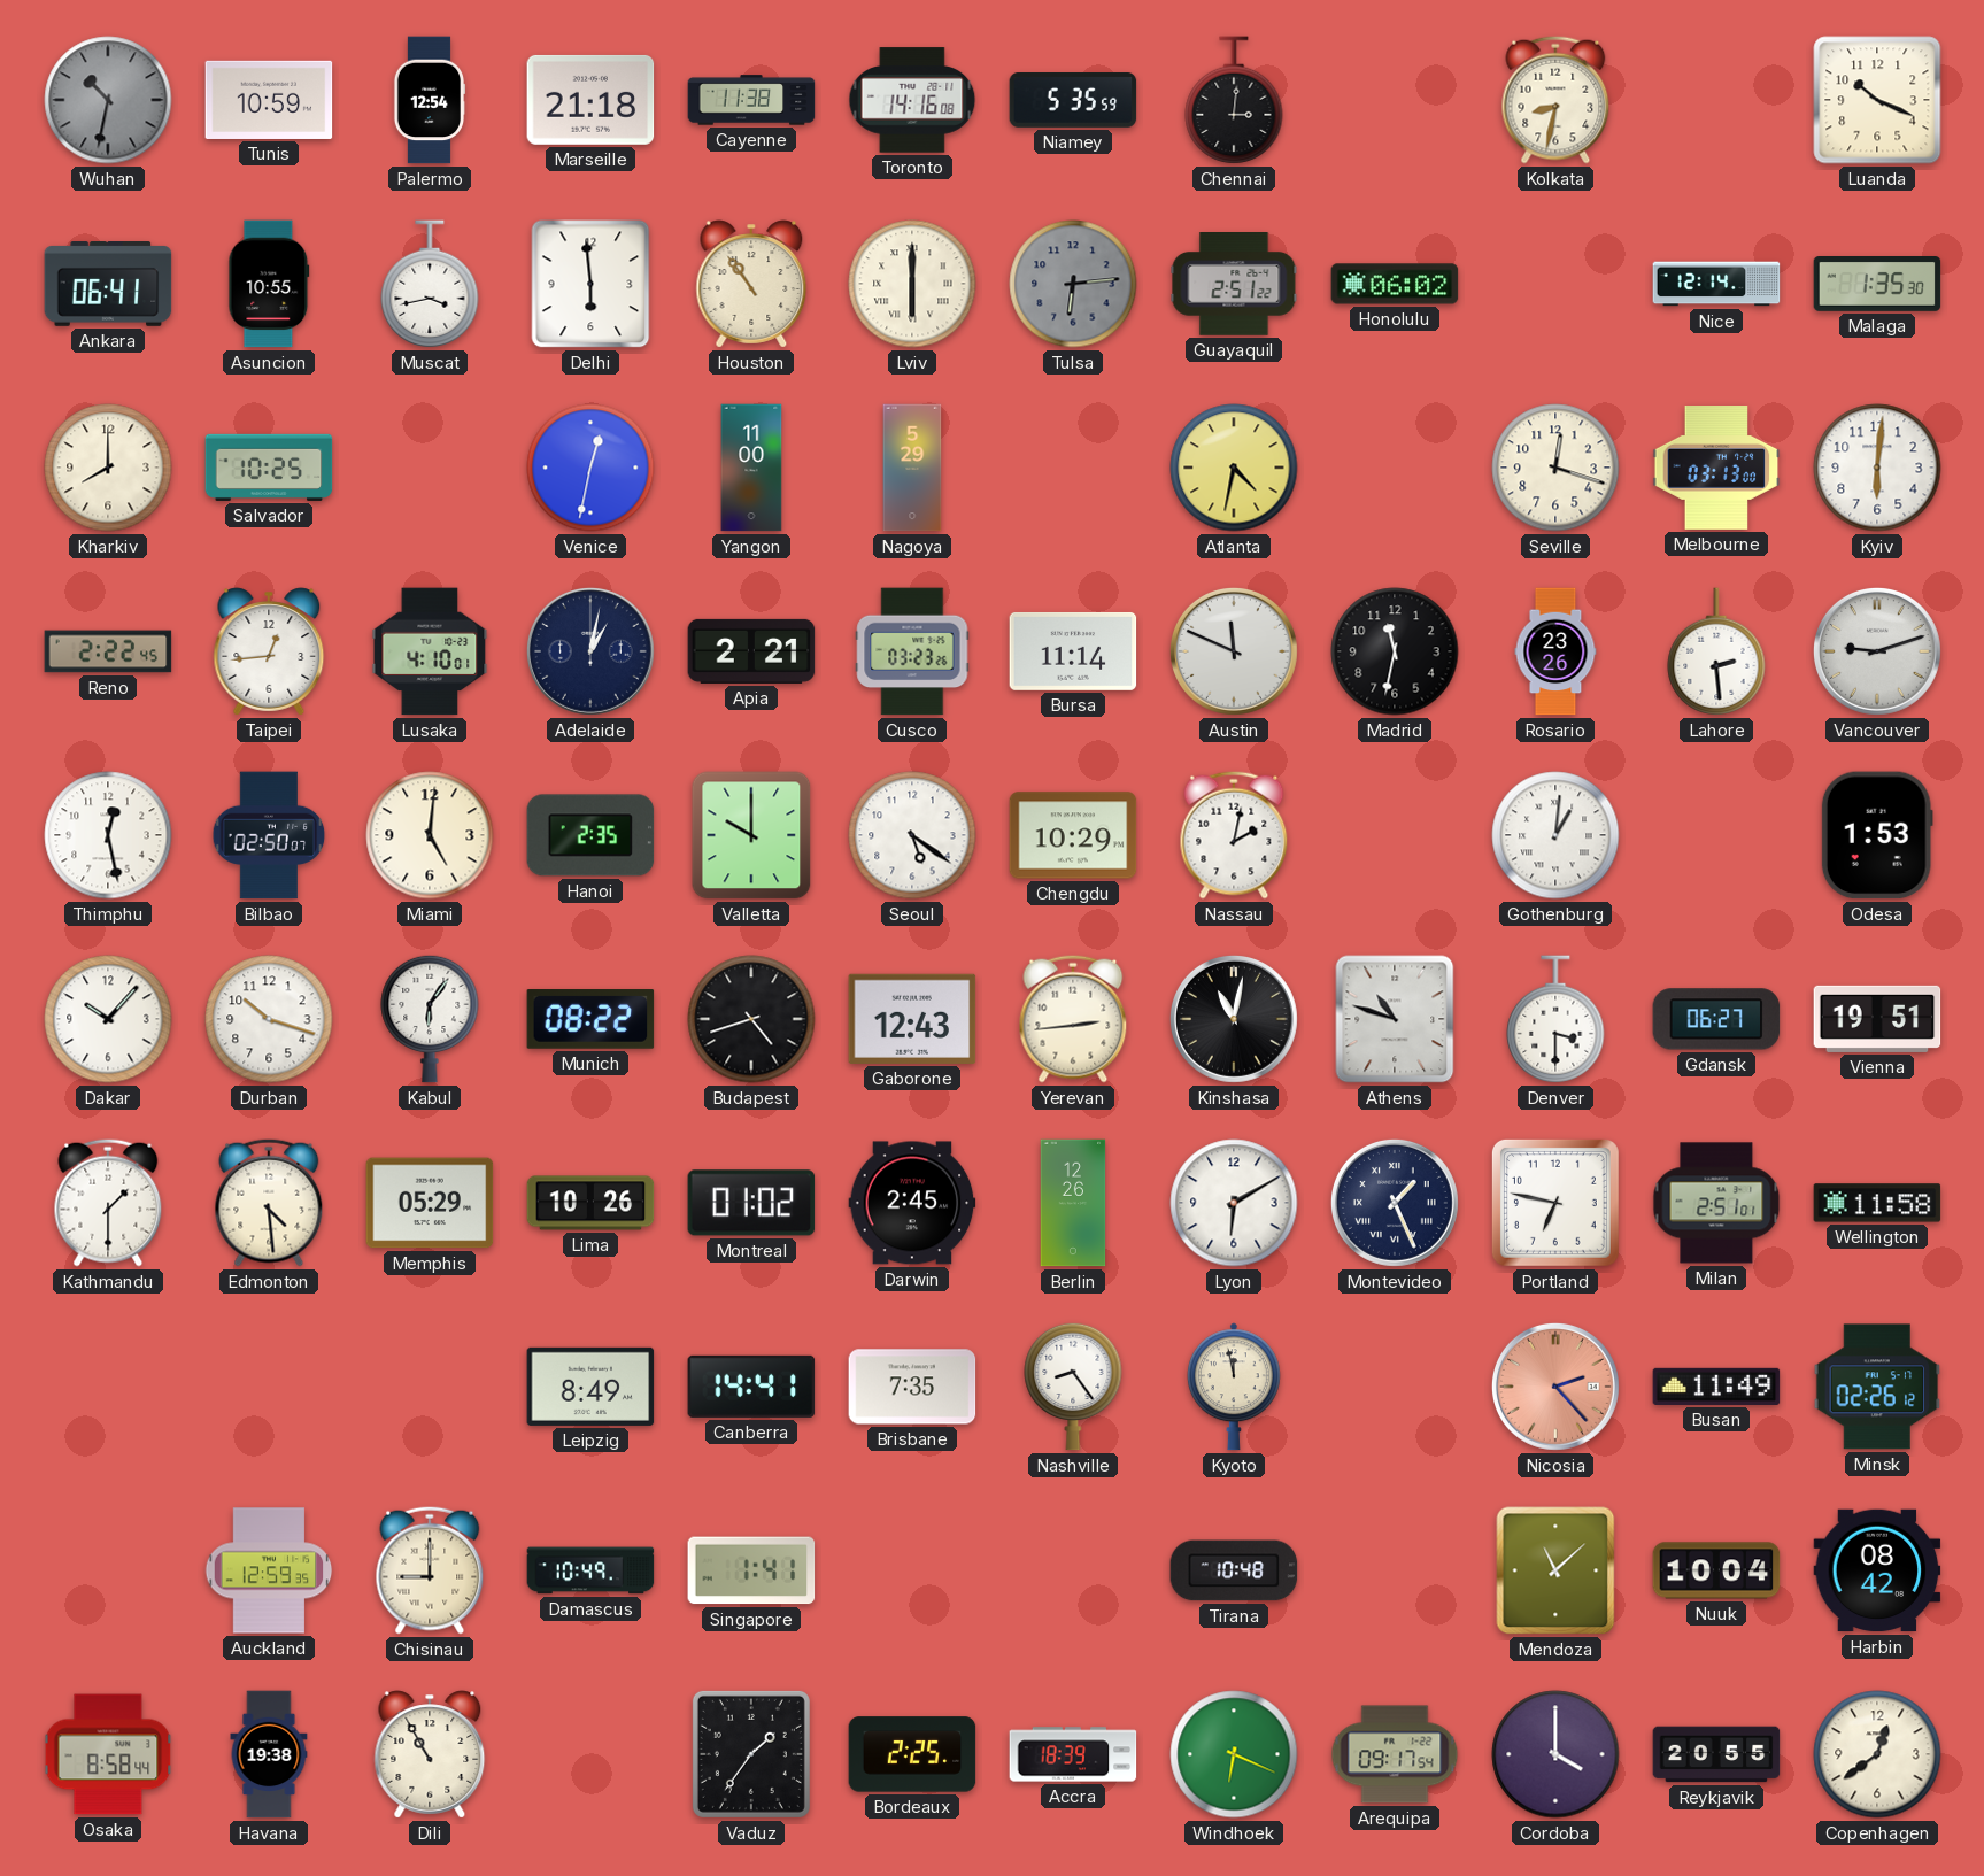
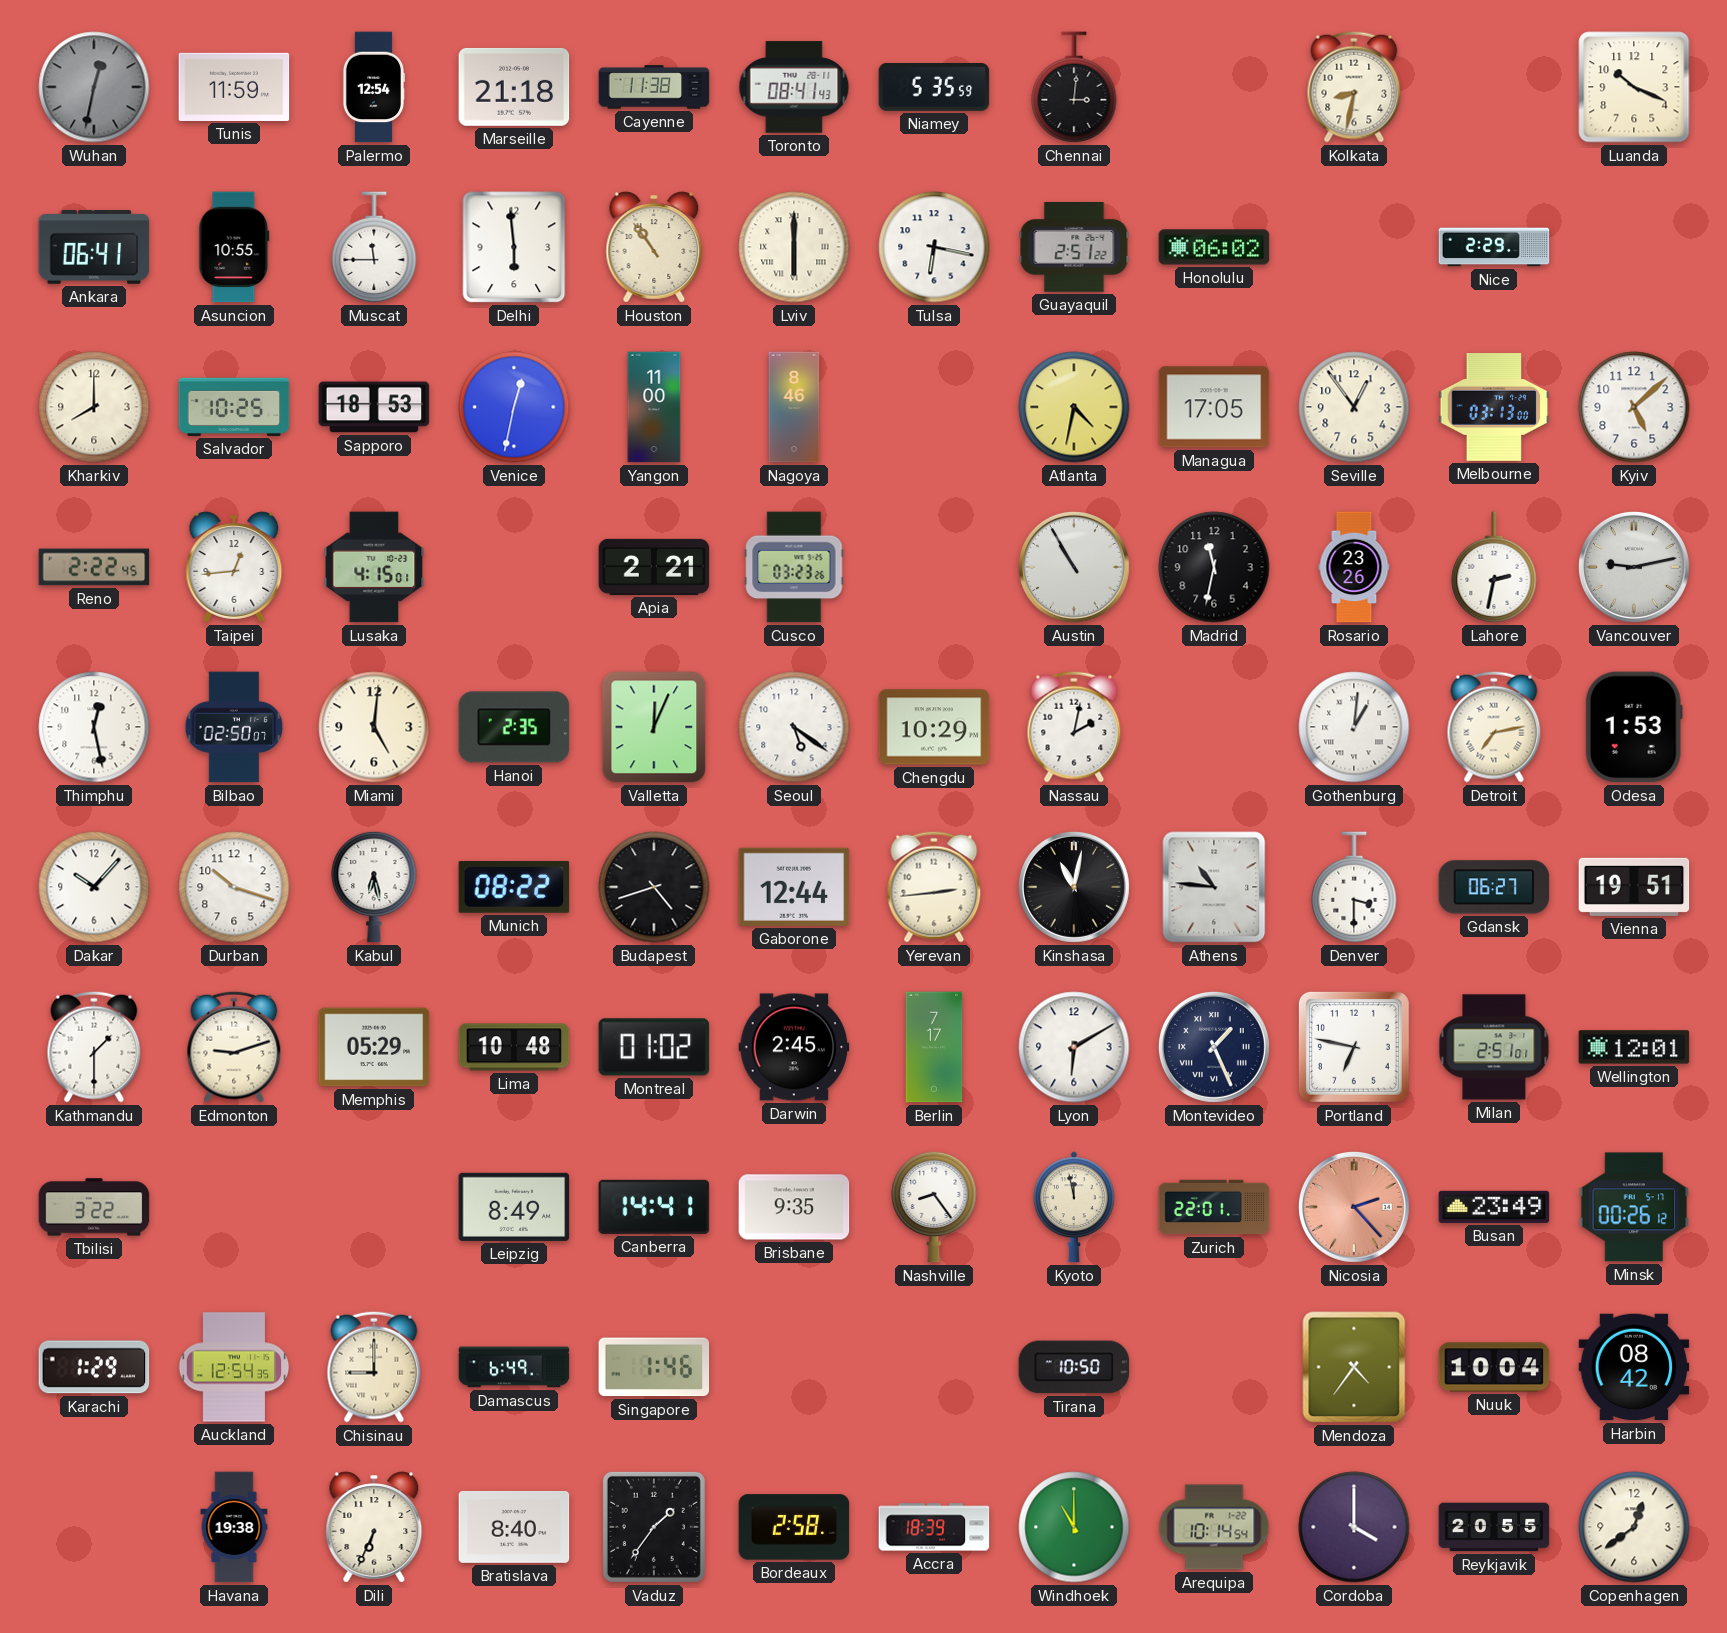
Wuhan: 10:32 -> 12:32
Tunis: 10:59 -> 11:59
Toronto: 14:16 -> 08:41
Muscat: 3:43 -> 11:45
Tulsa: 6:14 -> 6:17
Tulsa dial: grey -> white
Nice: 12:14 -> 2:29
Malaga: 1:35 -> none
Sapporo: none -> 18:53
Nagoya: 5:29 -> 8:46
Managua: none -> 17:05
Seville: 12:18 -> 12:54
Kyiv: 6:01 -> 5:08
Lusaka: 4:10 -> 4:15
Adelaide: 1:02 -> none
Bursa: 11:14 -> none
Austin: 11:49 -> 10:55
Lahore: 2:29 -> 2:32
Vancouver: 9:12 -> 9:13
Valletta: 10:00 -> 12:04
Detroit: none -> 7:13
Kabul: 6:06 -> 6:28
Gaborone: 12:43 -> 12:44
Athens: 10:48 -> 10:46
Edmonton: 4:29 -> 9:12
Lima: 10:26 -> 10:48
Berlin: 12:26 -> 7:17
Wellington: 11:58 -> 12:01
Tbilisi: none -> 3:22
Brisbane: 7:35 -> 9:35
Zurich: none -> 22:01
Busan: 11:49 -> 23:49
Minsk: 02:26 -> 00:26
Karachi: none -> 1:29
Auckland: 12:59 -> 12:54
Damascus: 10:49 -> 6:49
Singapore: 1:41 -> 1:46
Tirana: 10:48 -> 10:50
Mendoza: 11:08 -> 4:36
Osaka: 8:58 -> none
Dili: 10:55 -> 6:34
Bratislava: none -> 8:40
Bordeaux: 2:25 -> 2:58
Windhoek: 6:19 -> 11:00
Arequipa: 09:17 -> 10:14
